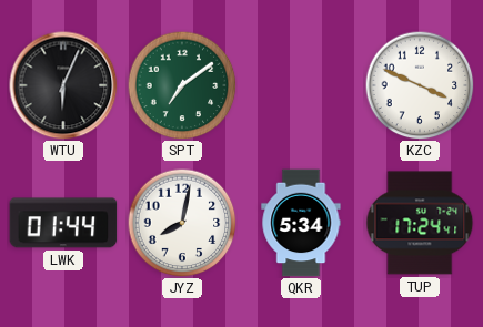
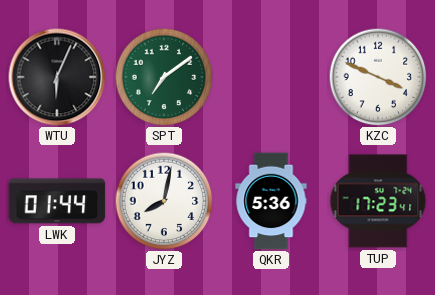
QKR: 5:34 -> 5:36
TUP: 17:24 -> 17:23
